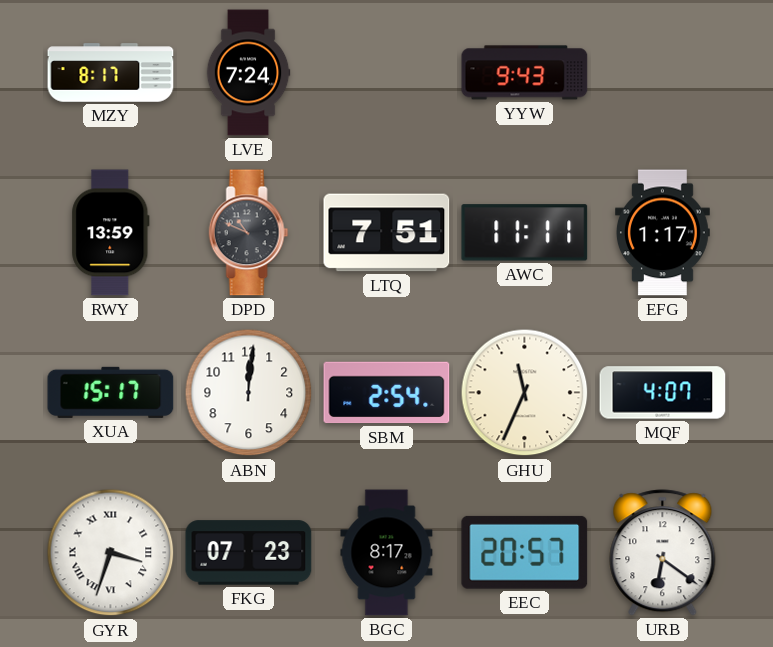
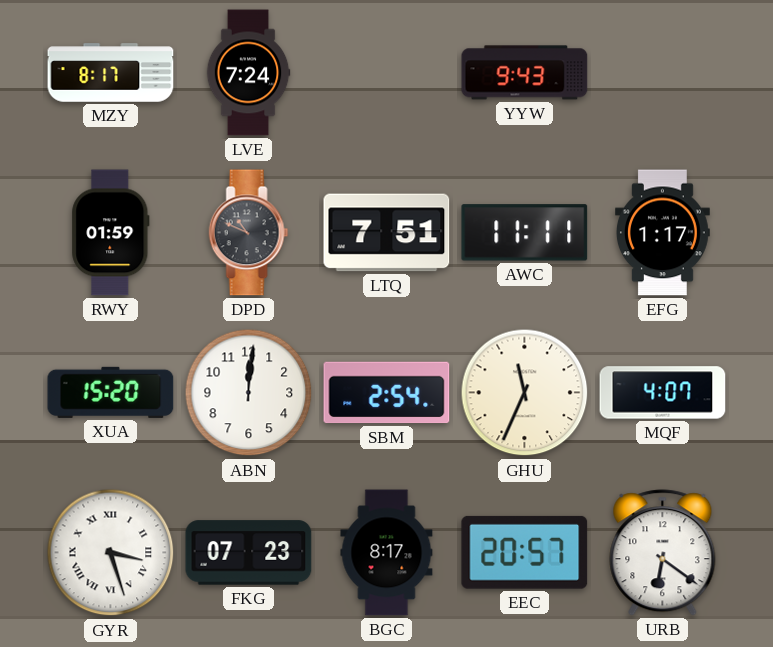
RWY: 13:59 -> 01:59
XUA: 15:17 -> 15:20
GYR: 3:33 -> 3:27
